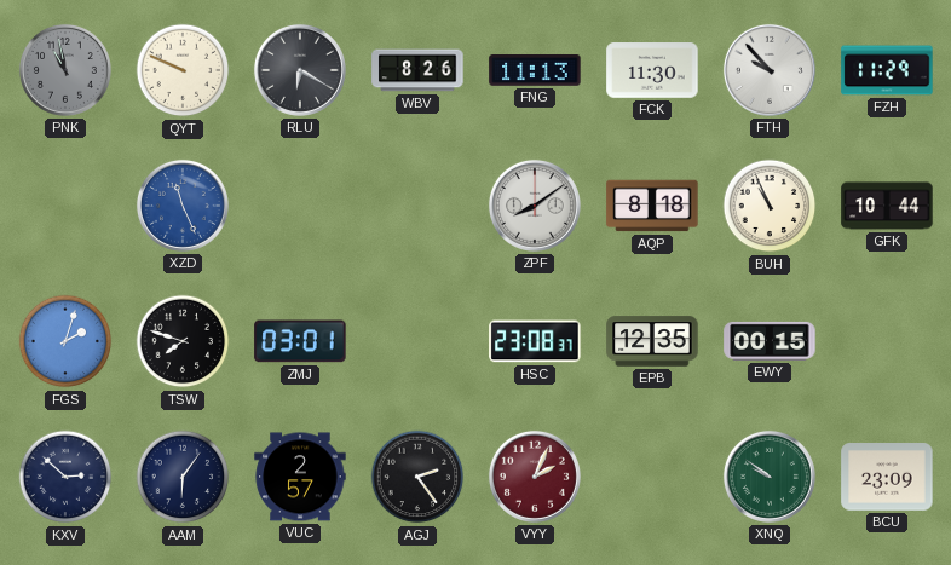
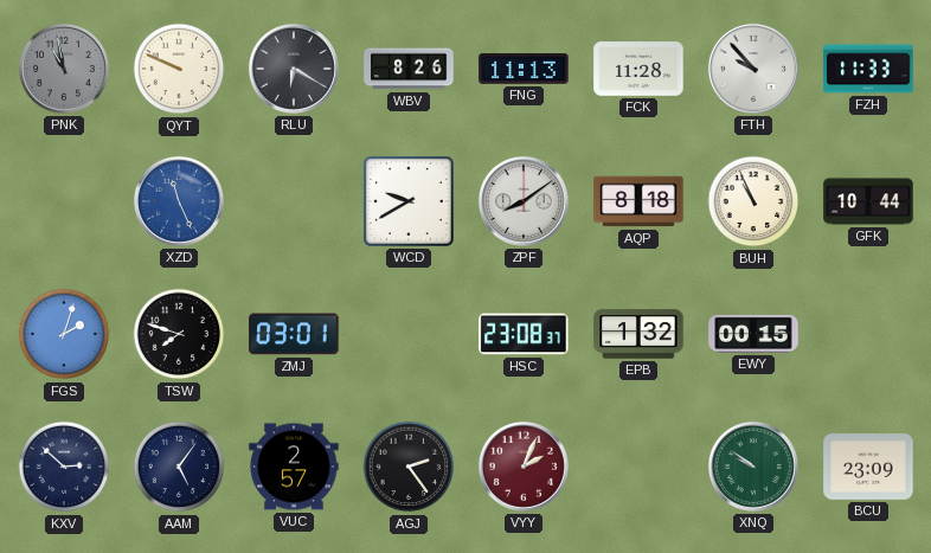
FCK: 11:30 -> 11:28
FZH: 11:29 -> 11:33
WCD: none -> 9:40
EPB: 12:35 -> 1:32
AAM: 6:06 -> 5:06
